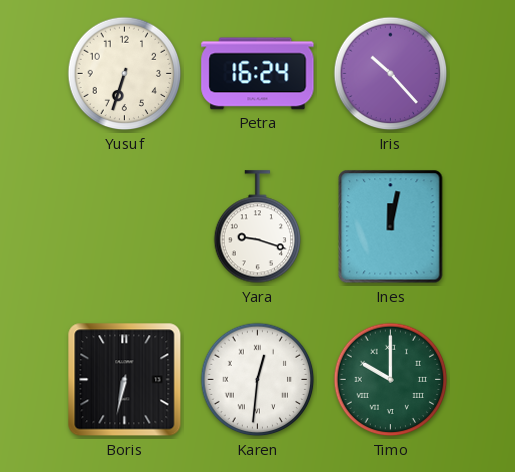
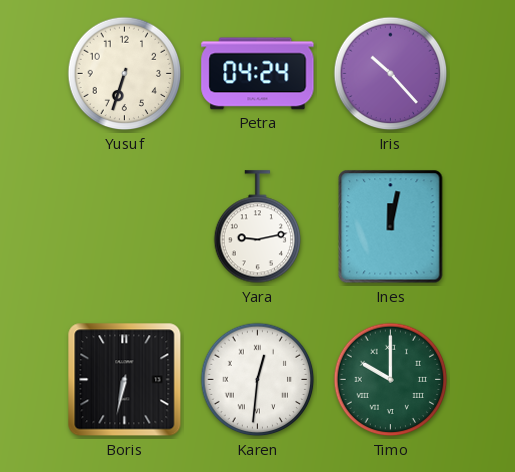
Petra: 16:24 -> 04:24
Yara: 9:18 -> 9:13
